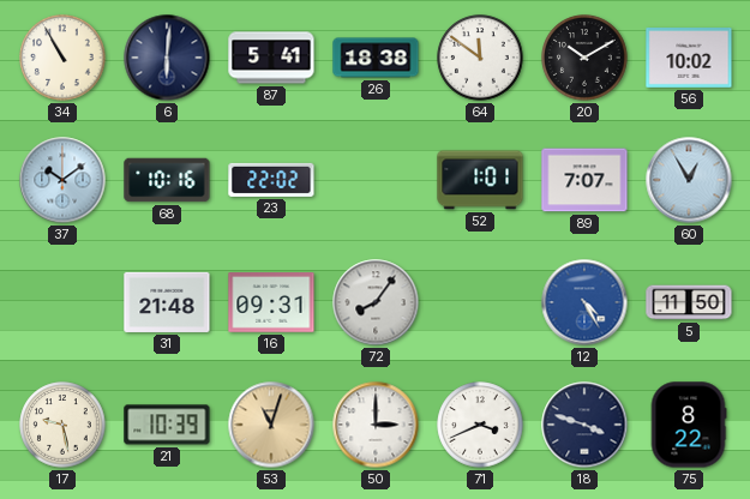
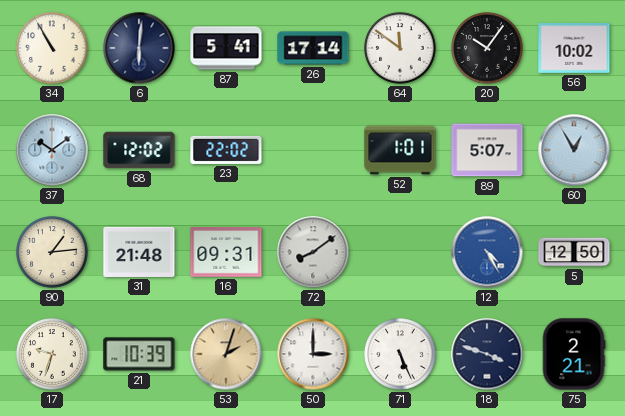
26: 18:38 -> 17:14
20: 10:10 -> 10:06
68: 10:16 -> 12:02
89: 7:07 -> 5:07
90: none -> 1:14
72: 8:06 -> 8:09
5: 11:50 -> 12:50
17: 9:28 -> 9:33
53: 11:03 -> 2:03
71: 3:41 -> 5:26
75: 8:22 -> 2:21
